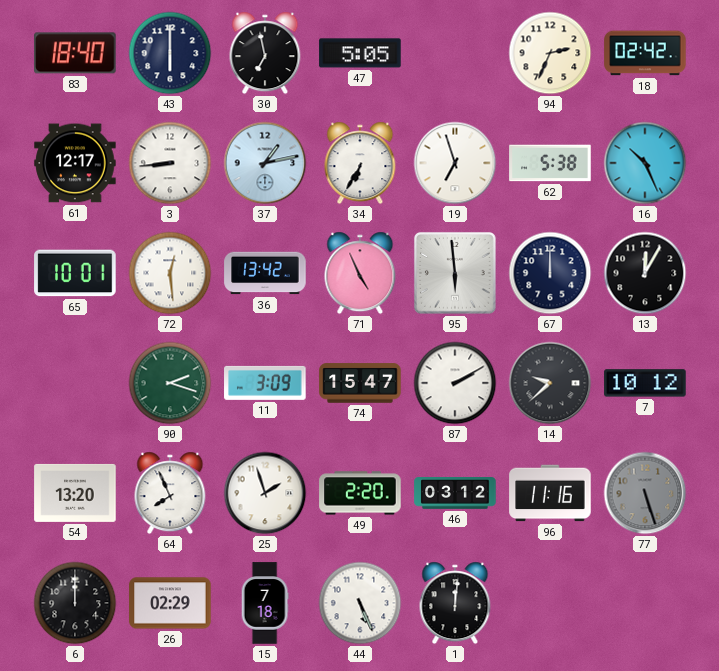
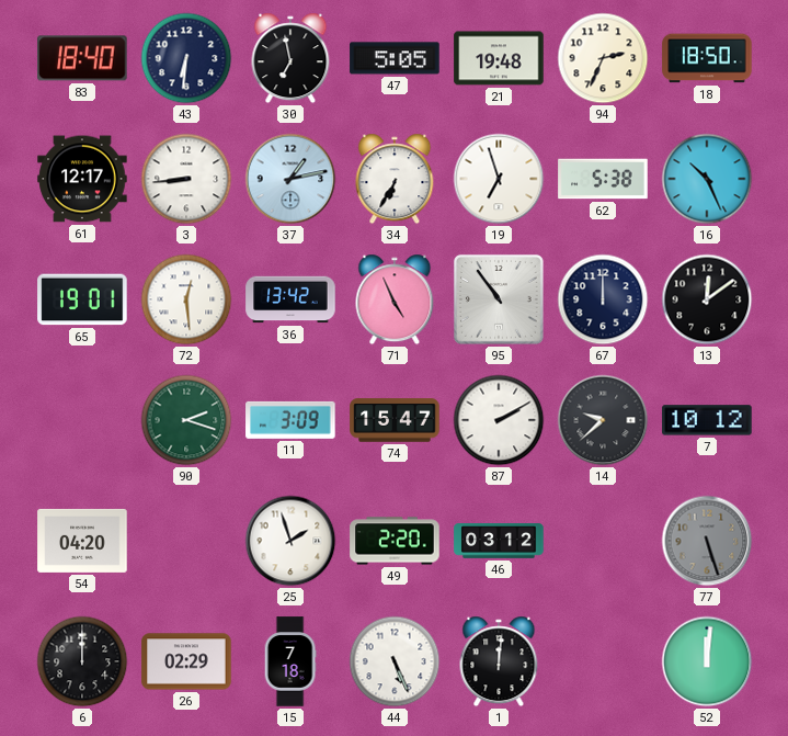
43: 6:00 -> 6:31
21: none -> 19:48
18: 02:42 -> 18:50
65: 10:01 -> 19:01
95: 5:59 -> 10:54
13: 12:05 -> 12:09
54: 13:20 -> 04:20
64: 7:56 -> none
96: 11:16 -> none
52: none -> 12:01
